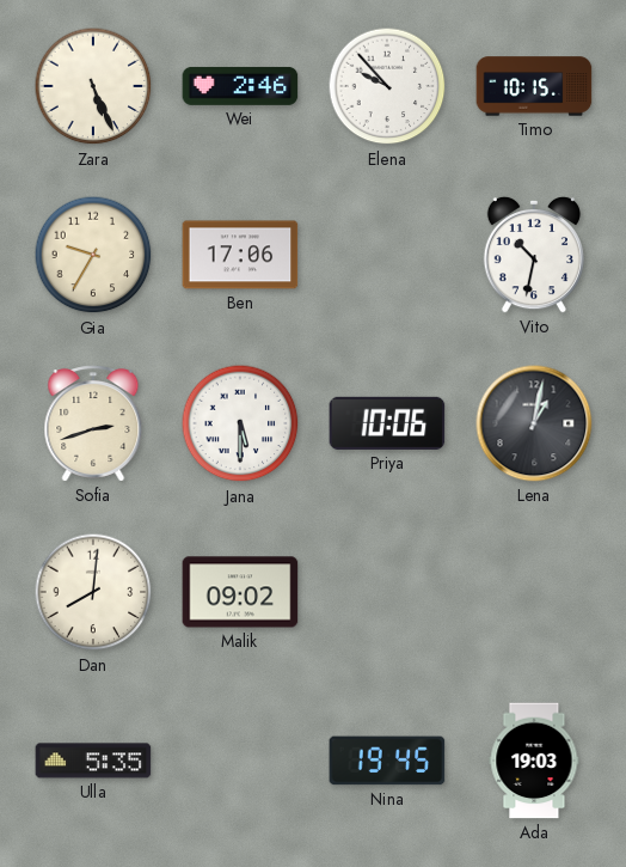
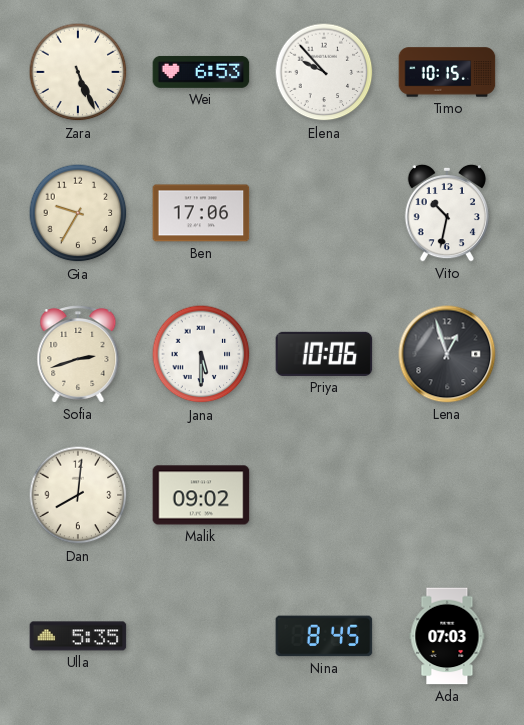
Wei: 2:46 -> 6:53
Lena: 1:02 -> 12:57
Nina: 19:45 -> 8:45
Ada: 19:03 -> 07:03
